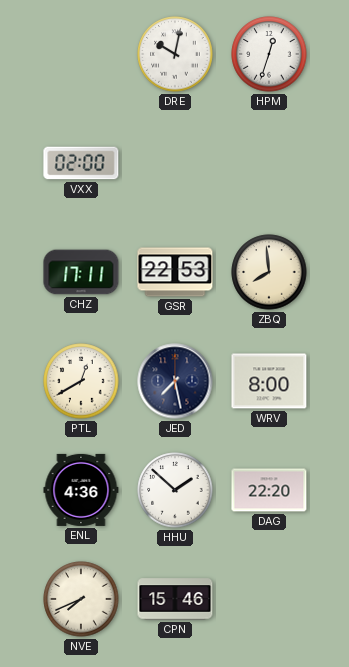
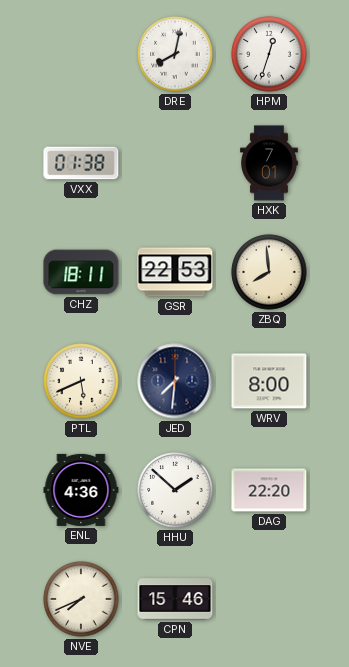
DRE: 10:02 -> 8:02
VXX: 02:00 -> 01:38
HXK: none -> 7:01
CHZ: 17:11 -> 18:11
PTL: 12:40 -> 5:41
JED: 7:28 -> 7:31
